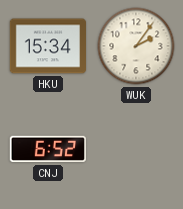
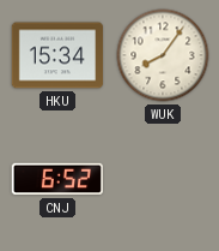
WUK: 2:06 -> 8:06
